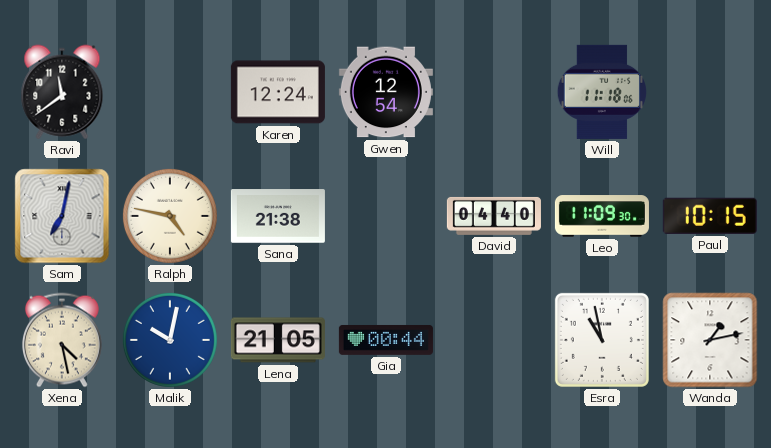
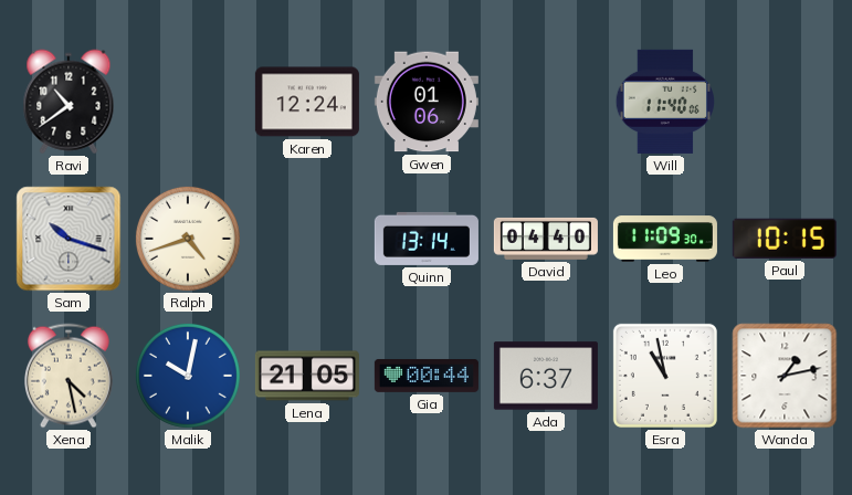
Ravi: 11:39 -> 10:39
Gwen: 12:54 -> 01:06
Will: 11:18 -> 11:40
Sam: 7:02 -> 10:18
Ralph: 4:47 -> 4:42
Sana: 21:38 -> none
Quinn: none -> 13:14
Ada: none -> 6:37
